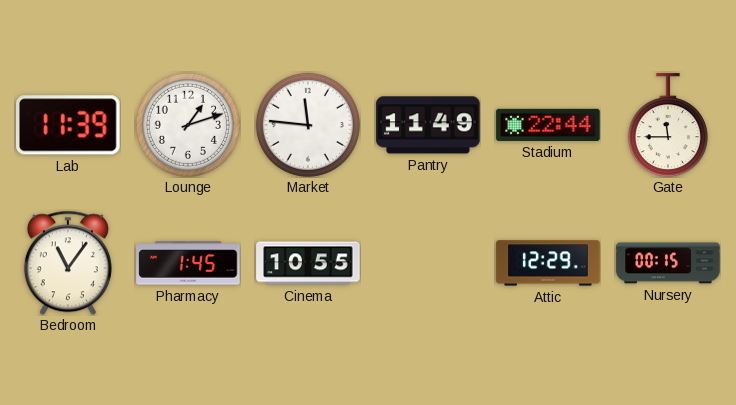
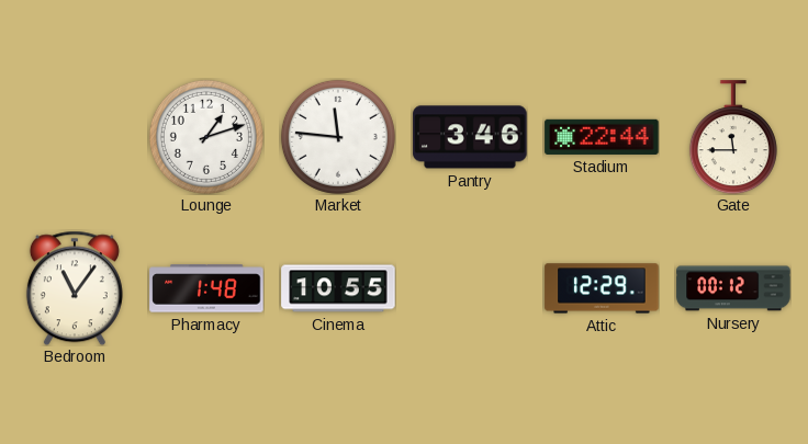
Lab: 11:39 -> none
Pantry: 11:49 -> 3:46
Pharmacy: 1:45 -> 1:48
Nursery: 00:15 -> 00:12
